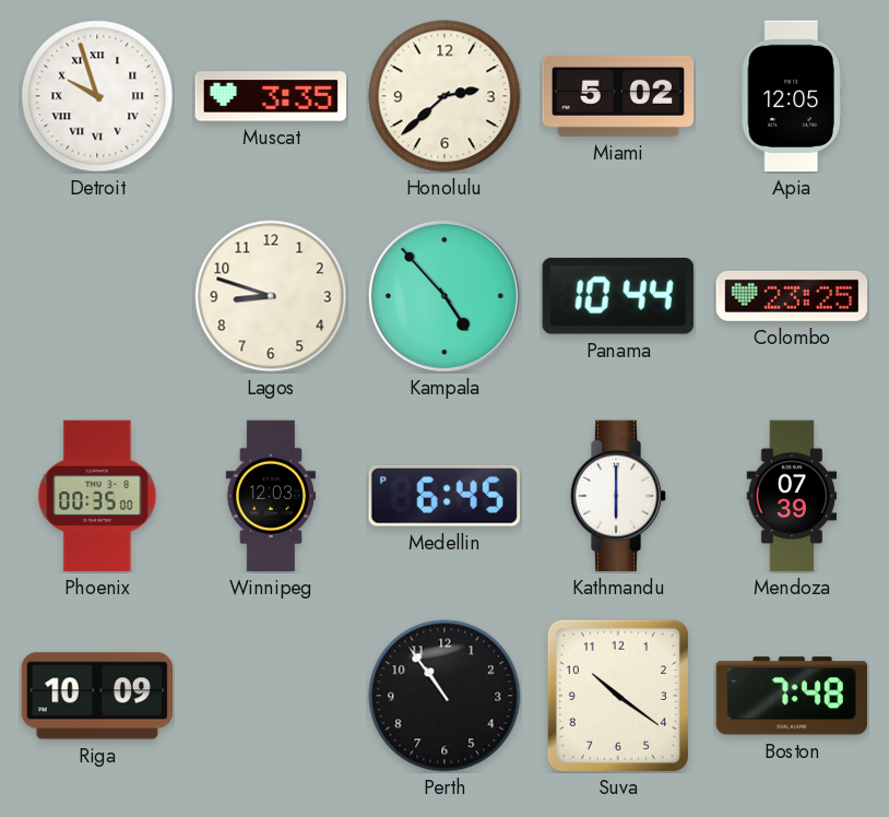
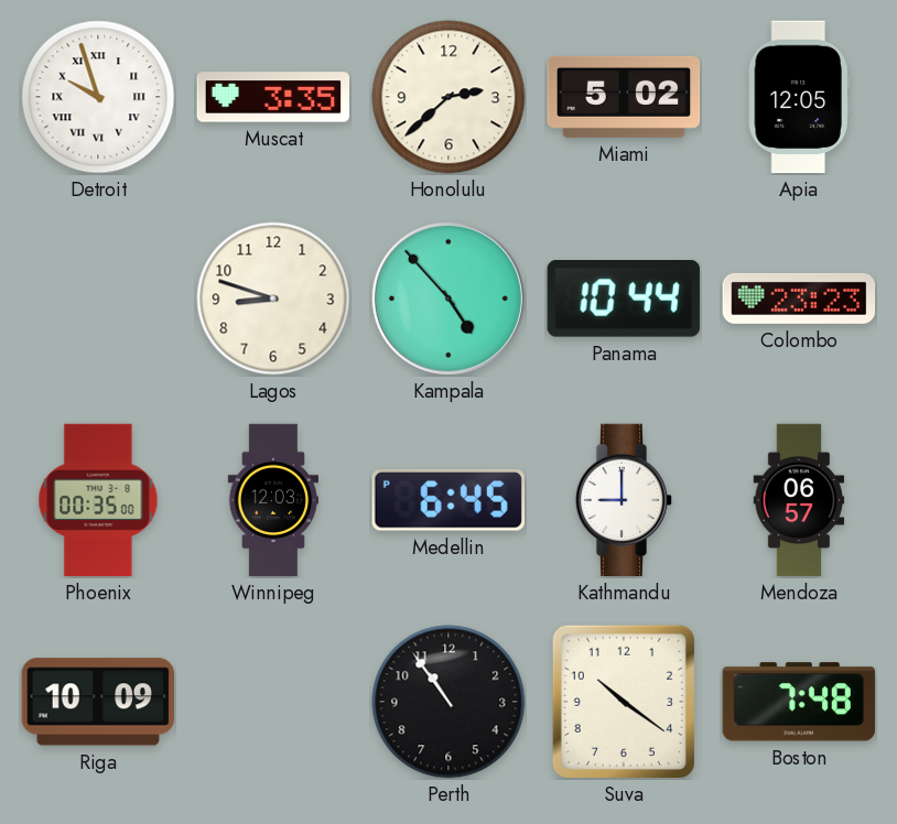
Colombo: 23:25 -> 23:23
Kathmandu: 6:00 -> 9:00
Mendoza: 07:39 -> 06:57
